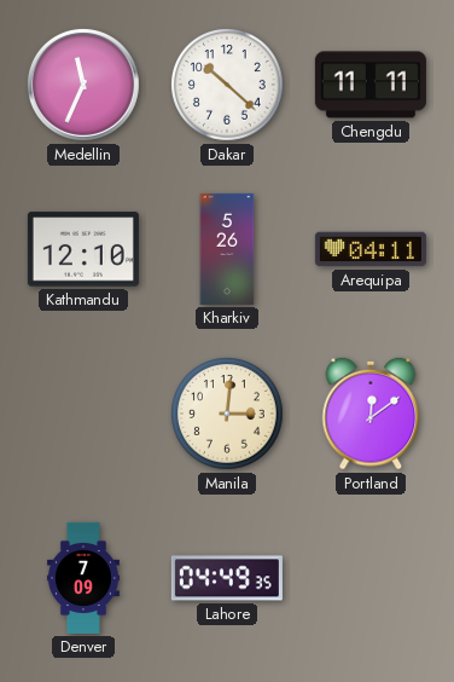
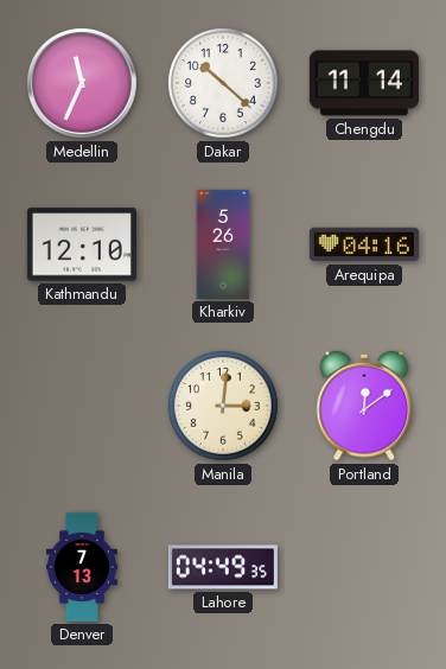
Chengdu: 11:11 -> 11:14
Arequipa: 04:11 -> 04:16
Denver: 7:09 -> 7:13
